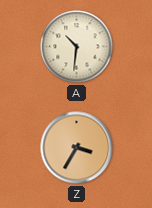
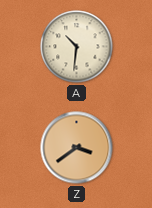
Z: 3:35 -> 3:39
